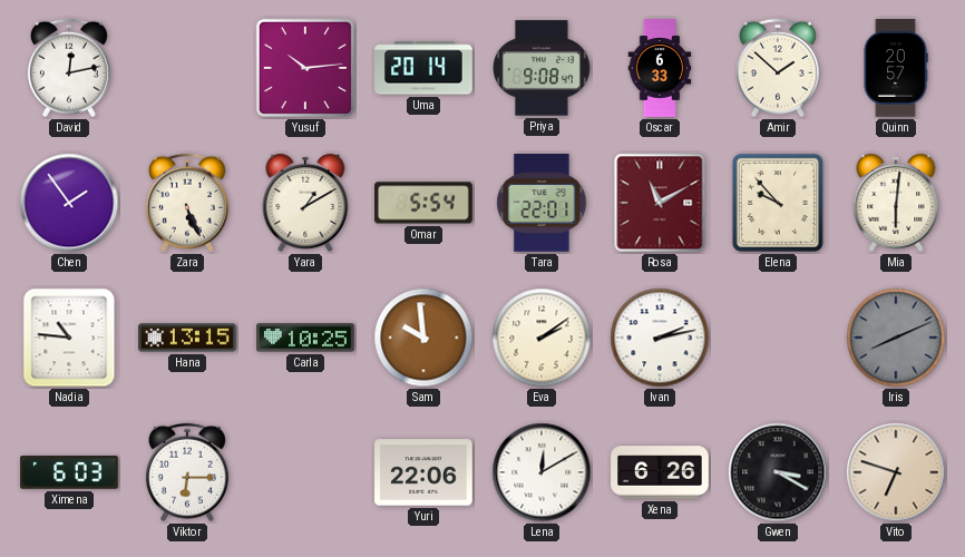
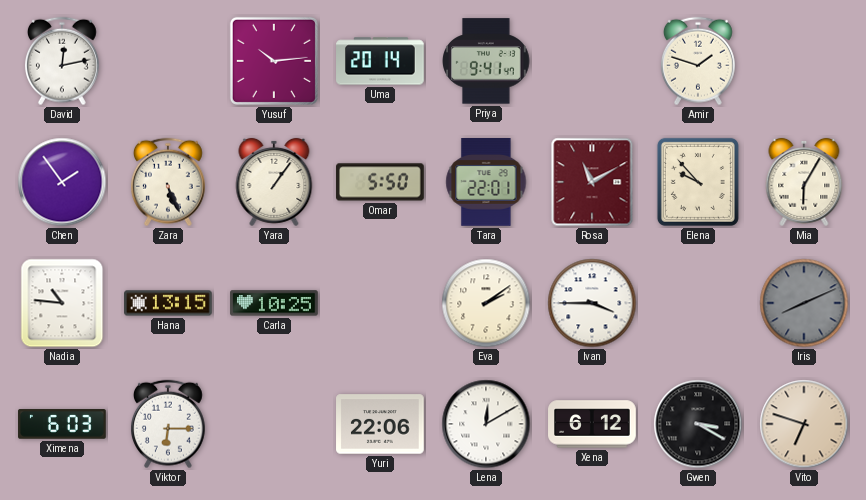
Priya: 9:08 -> 9:41
Oscar: 6:33 -> none
Amir: 1:52 -> 1:48
Quinn: 20:57 -> none
Yara: 1:10 -> 1:06
Omar: 5:54 -> 5:50
Mia: 6:01 -> 6:05
Sam: 9:59 -> none
Ivan: 2:13 -> 3:45
Xena: 6:26 -> 6:12
